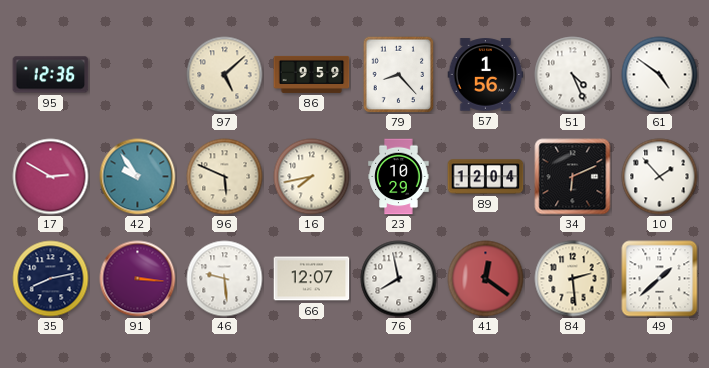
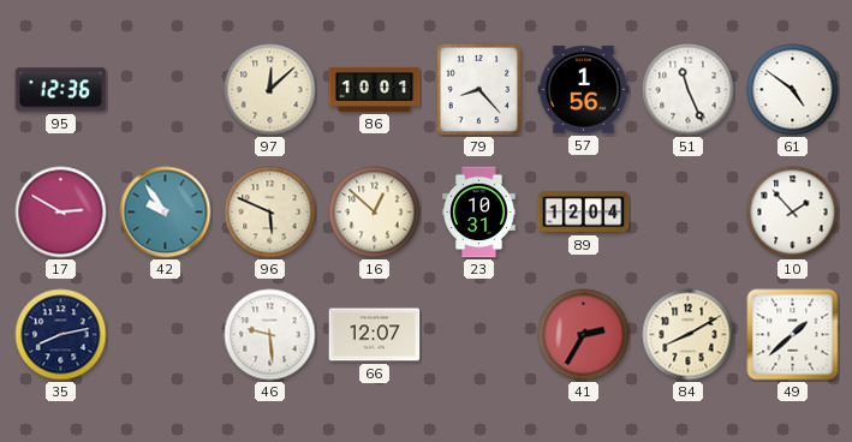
97: 5:08 -> 12:08
86: 9:59 -> 10:01
51: 4:26 -> 11:26
16: 7:43 -> 12:52
23: 10:29 -> 10:31
34: 6:11 -> none
91: 3:16 -> none
76: 7:58 -> none
41: 12:21 -> 2:35
84: 2:29 -> 8:10
